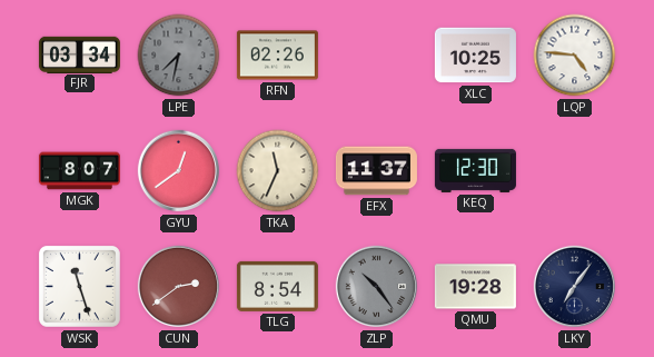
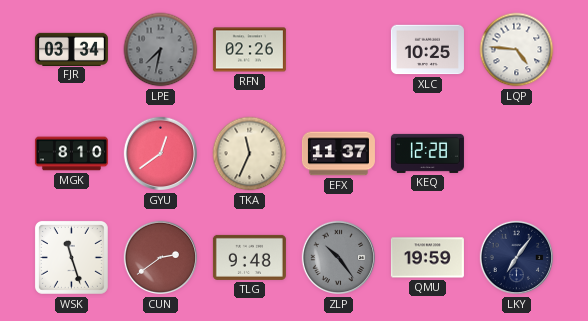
MGK: 8:07 -> 8:10
KEQ: 12:30 -> 12:28
TLG: 8:54 -> 9:48
QMU: 19:28 -> 19:59
